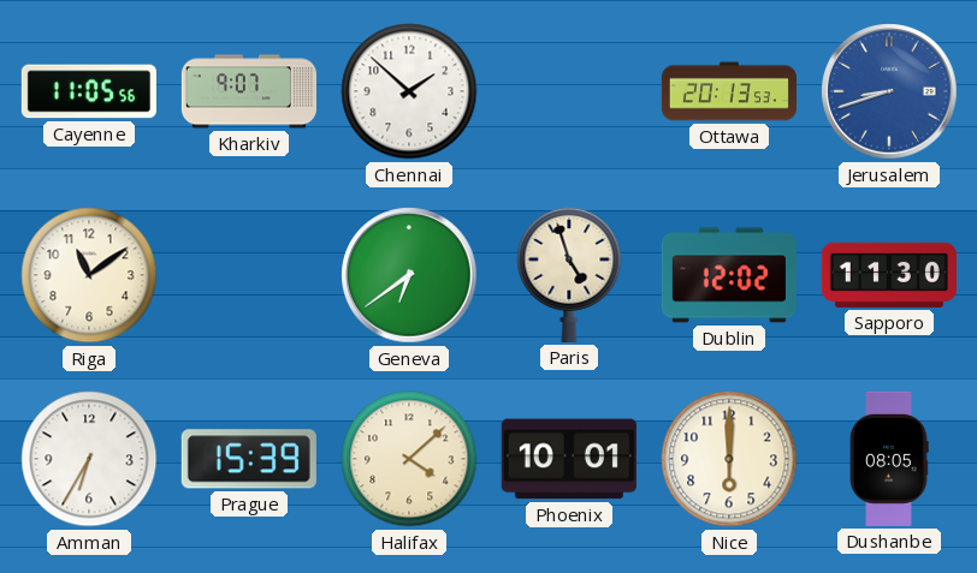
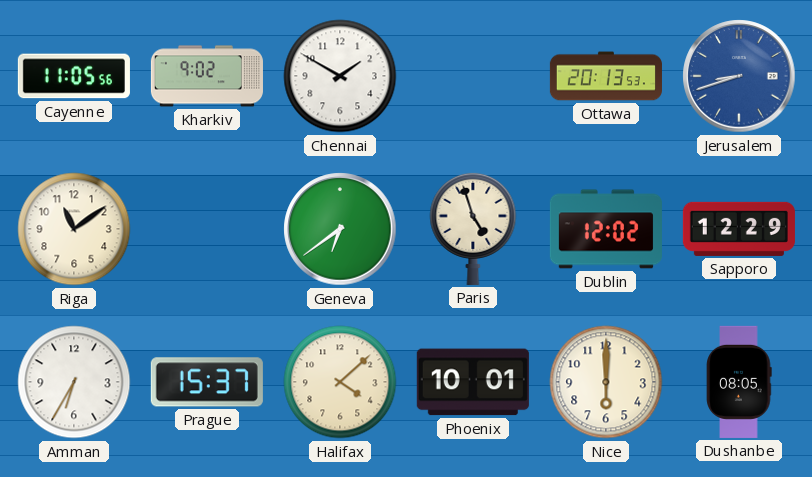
Kharkiv: 9:07 -> 9:02
Chennai: 1:52 -> 1:50
Sapporo: 11:30 -> 12:29
Prague: 15:39 -> 15:37
